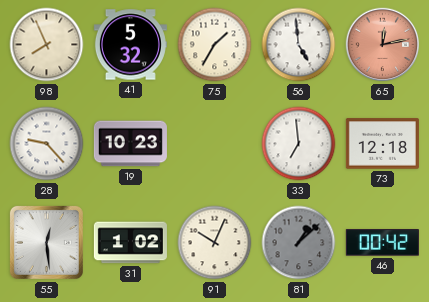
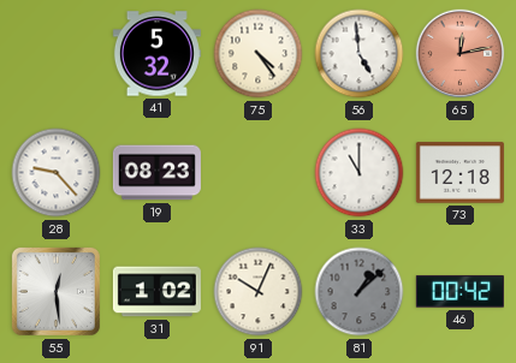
98: 7:56 -> none
75: 1:35 -> 4:24
19: 10:23 -> 08:23
33: 6:59 -> 11:00
